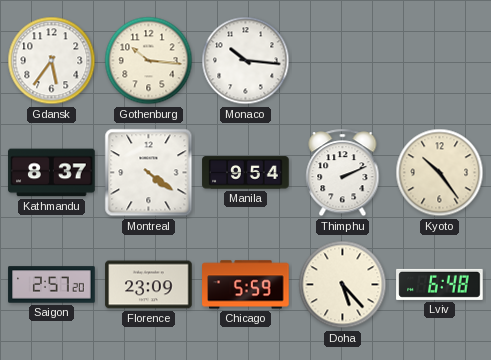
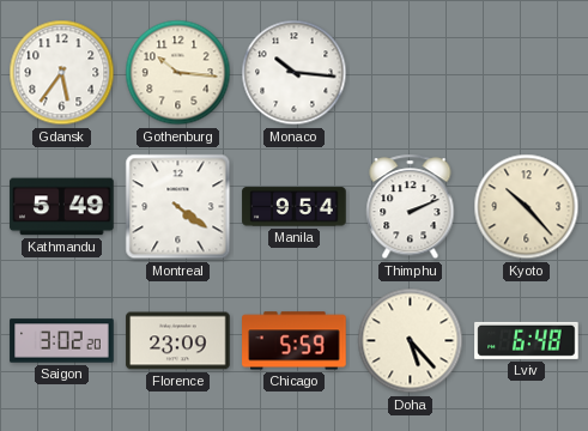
Kathmandu: 8:37 -> 5:49
Kyoto: 10:24 -> 10:23
Saigon: 2:57 -> 3:02
